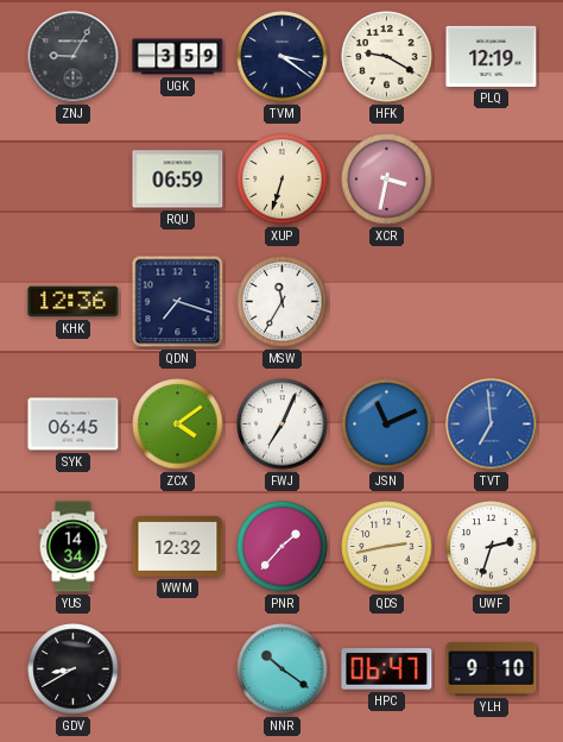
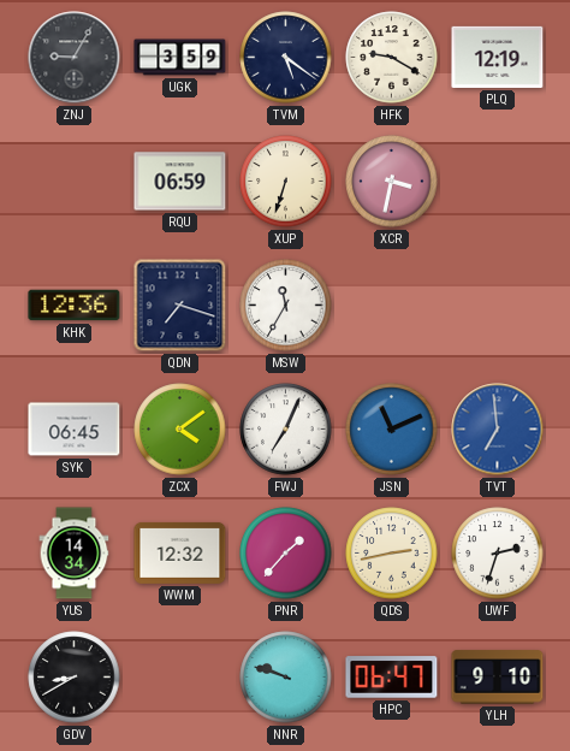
TVM: 3:21 -> 5:21
NNR: 10:21 -> 9:48
